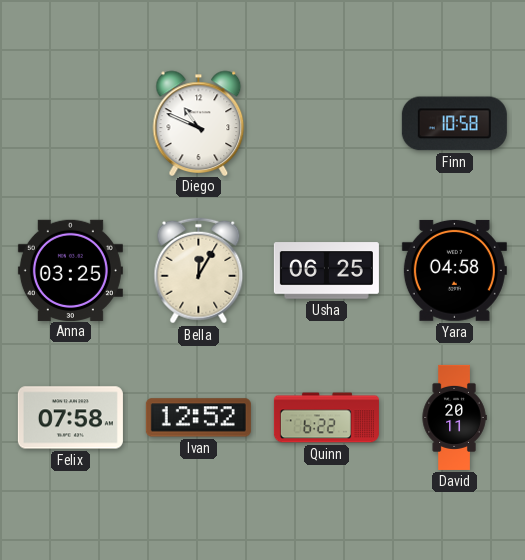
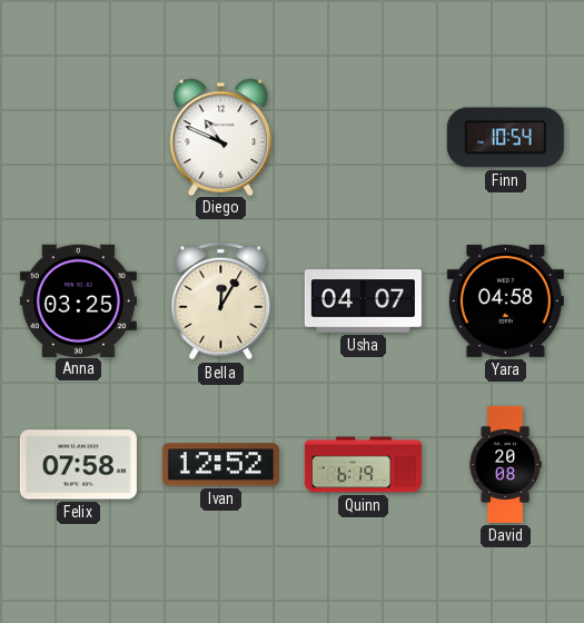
Finn: 10:58 -> 10:54
Usha: 06:25 -> 04:07
Quinn: 6:22 -> 6:19
David: 20:11 -> 20:08
